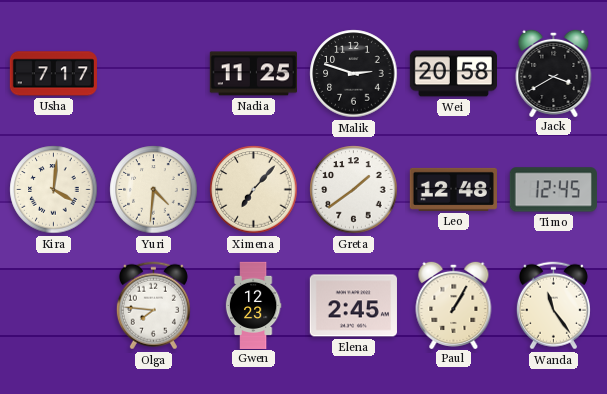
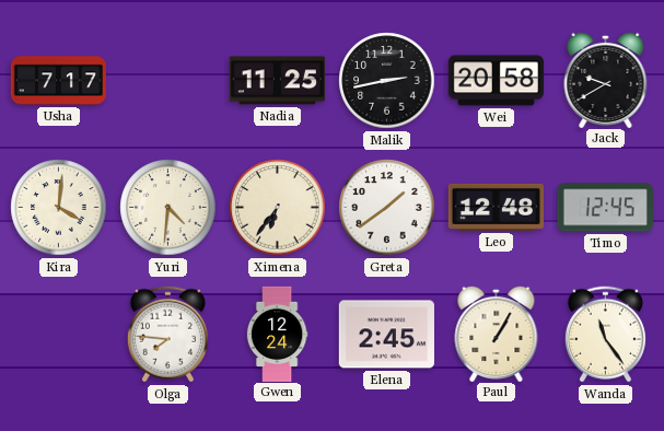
Malik: 2:48 -> 2:43
Jack: 3:40 -> 9:40
Ximena: 7:07 -> 6:36
Gwen: 12:23 -> 12:24
